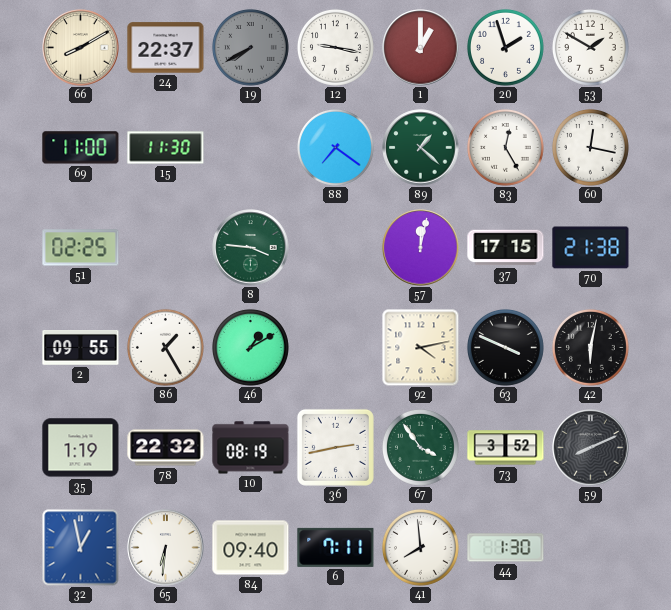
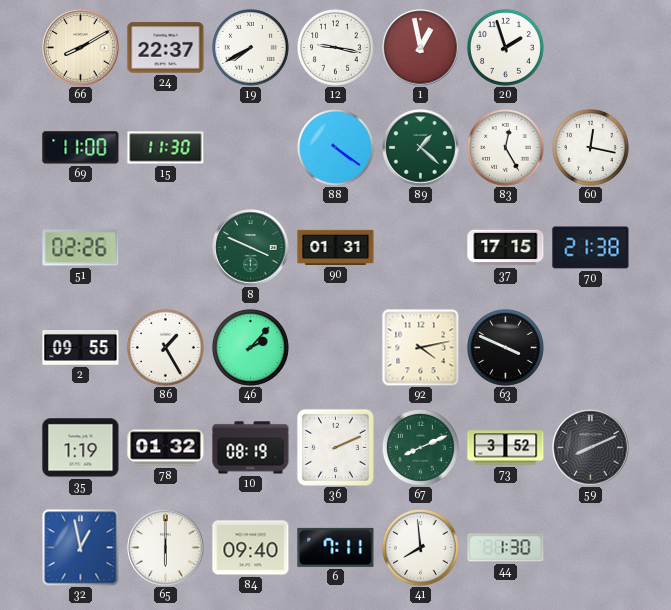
19 dial: grey -> white
1: 1:00 -> 12:58
53: 1:50 -> none
88: 7:21 -> 4:21
51: 02:25 -> 02:26
8: 3:46 -> 3:49
90: none -> 01:31
57: 12:02 -> none
46: 1:10 -> 2:07
42: 6:02 -> none
78: 22:32 -> 01:32
36: 2:43 -> 2:11
67: 3:54 -> 8:11
65: 6:31 -> 6:00
